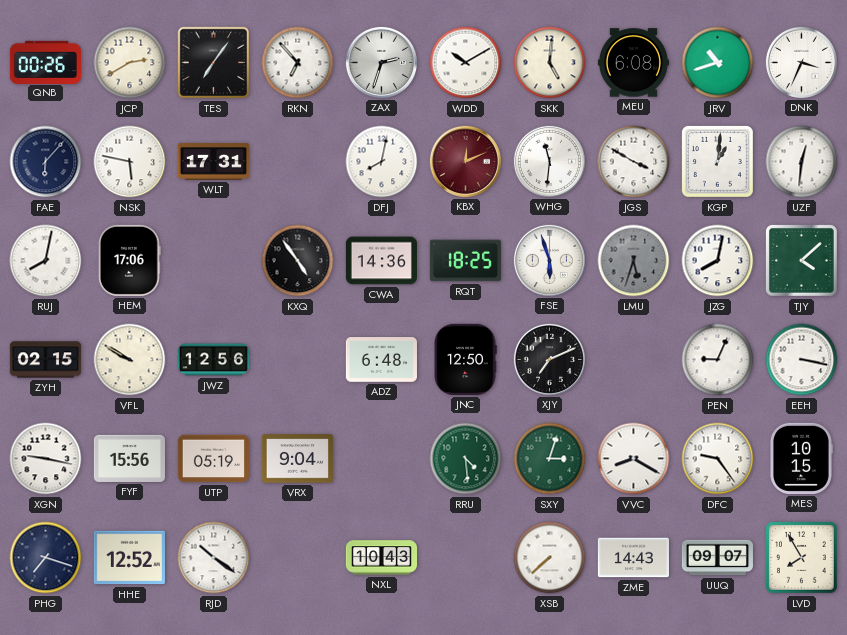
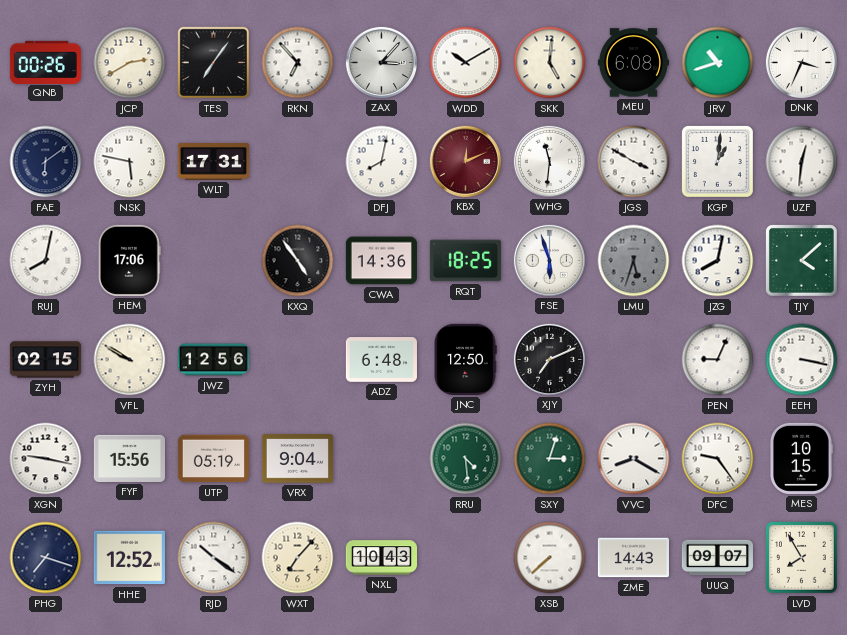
ZAX: 2:33 -> 3:07
FAE: 6:07 -> 6:09
WXT: none -> 7:07
